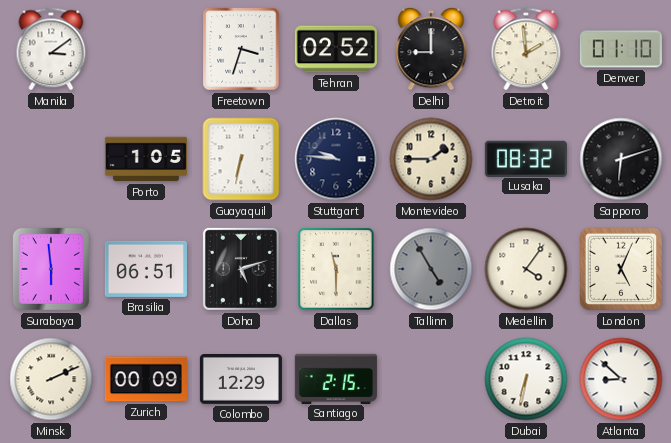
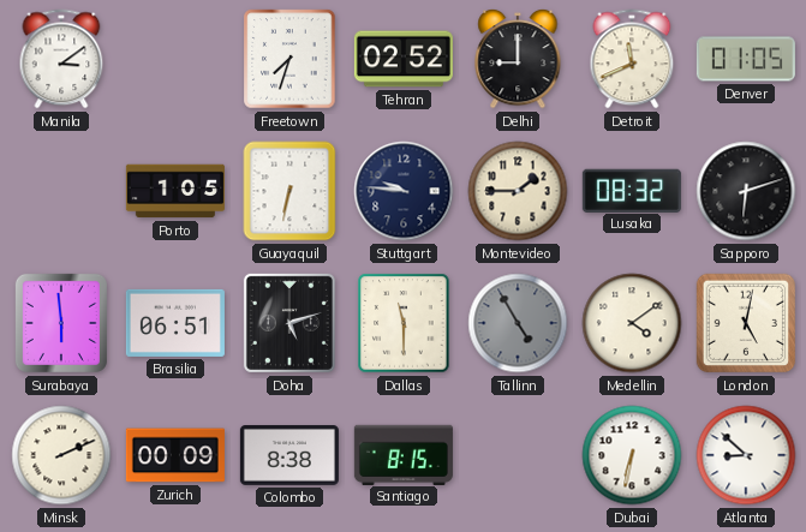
Freetown: 3:33 -> 7:33
Detroit: 1:59 -> 11:41
Denver: 01:10 -> 01:05
Medellin: 4:06 -> 4:09
London: 5:04 -> 5:02
Colombo: 12:29 -> 8:38
Santiago: 2:15 -> 8:15
